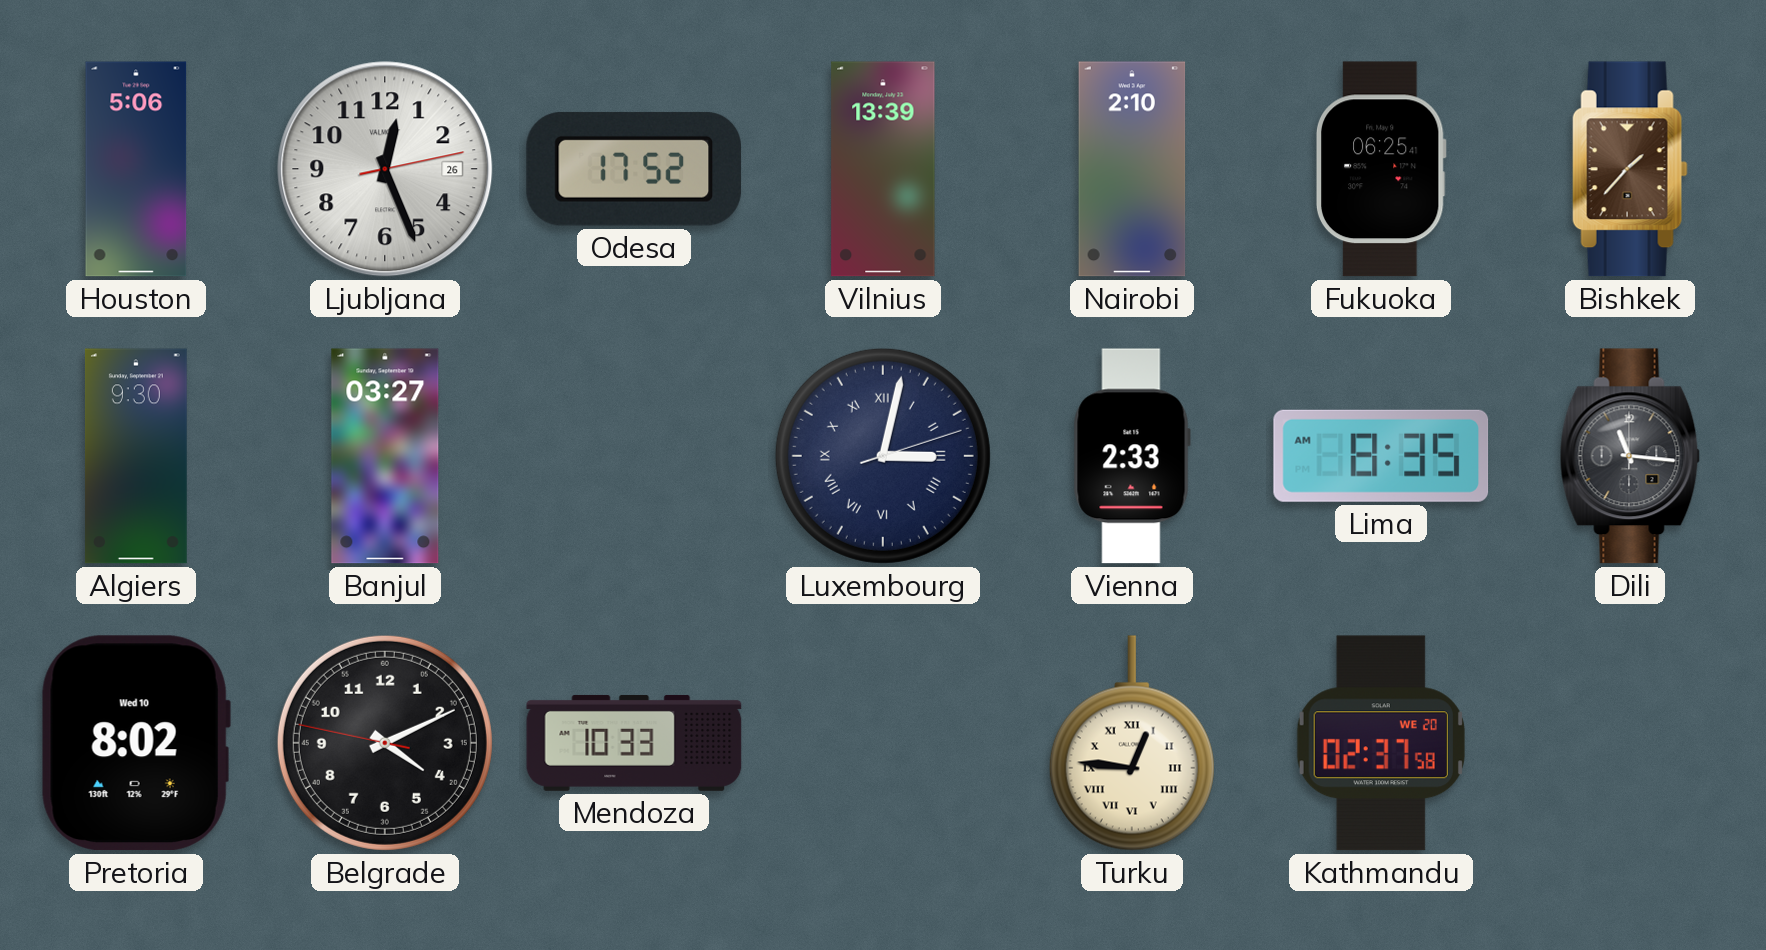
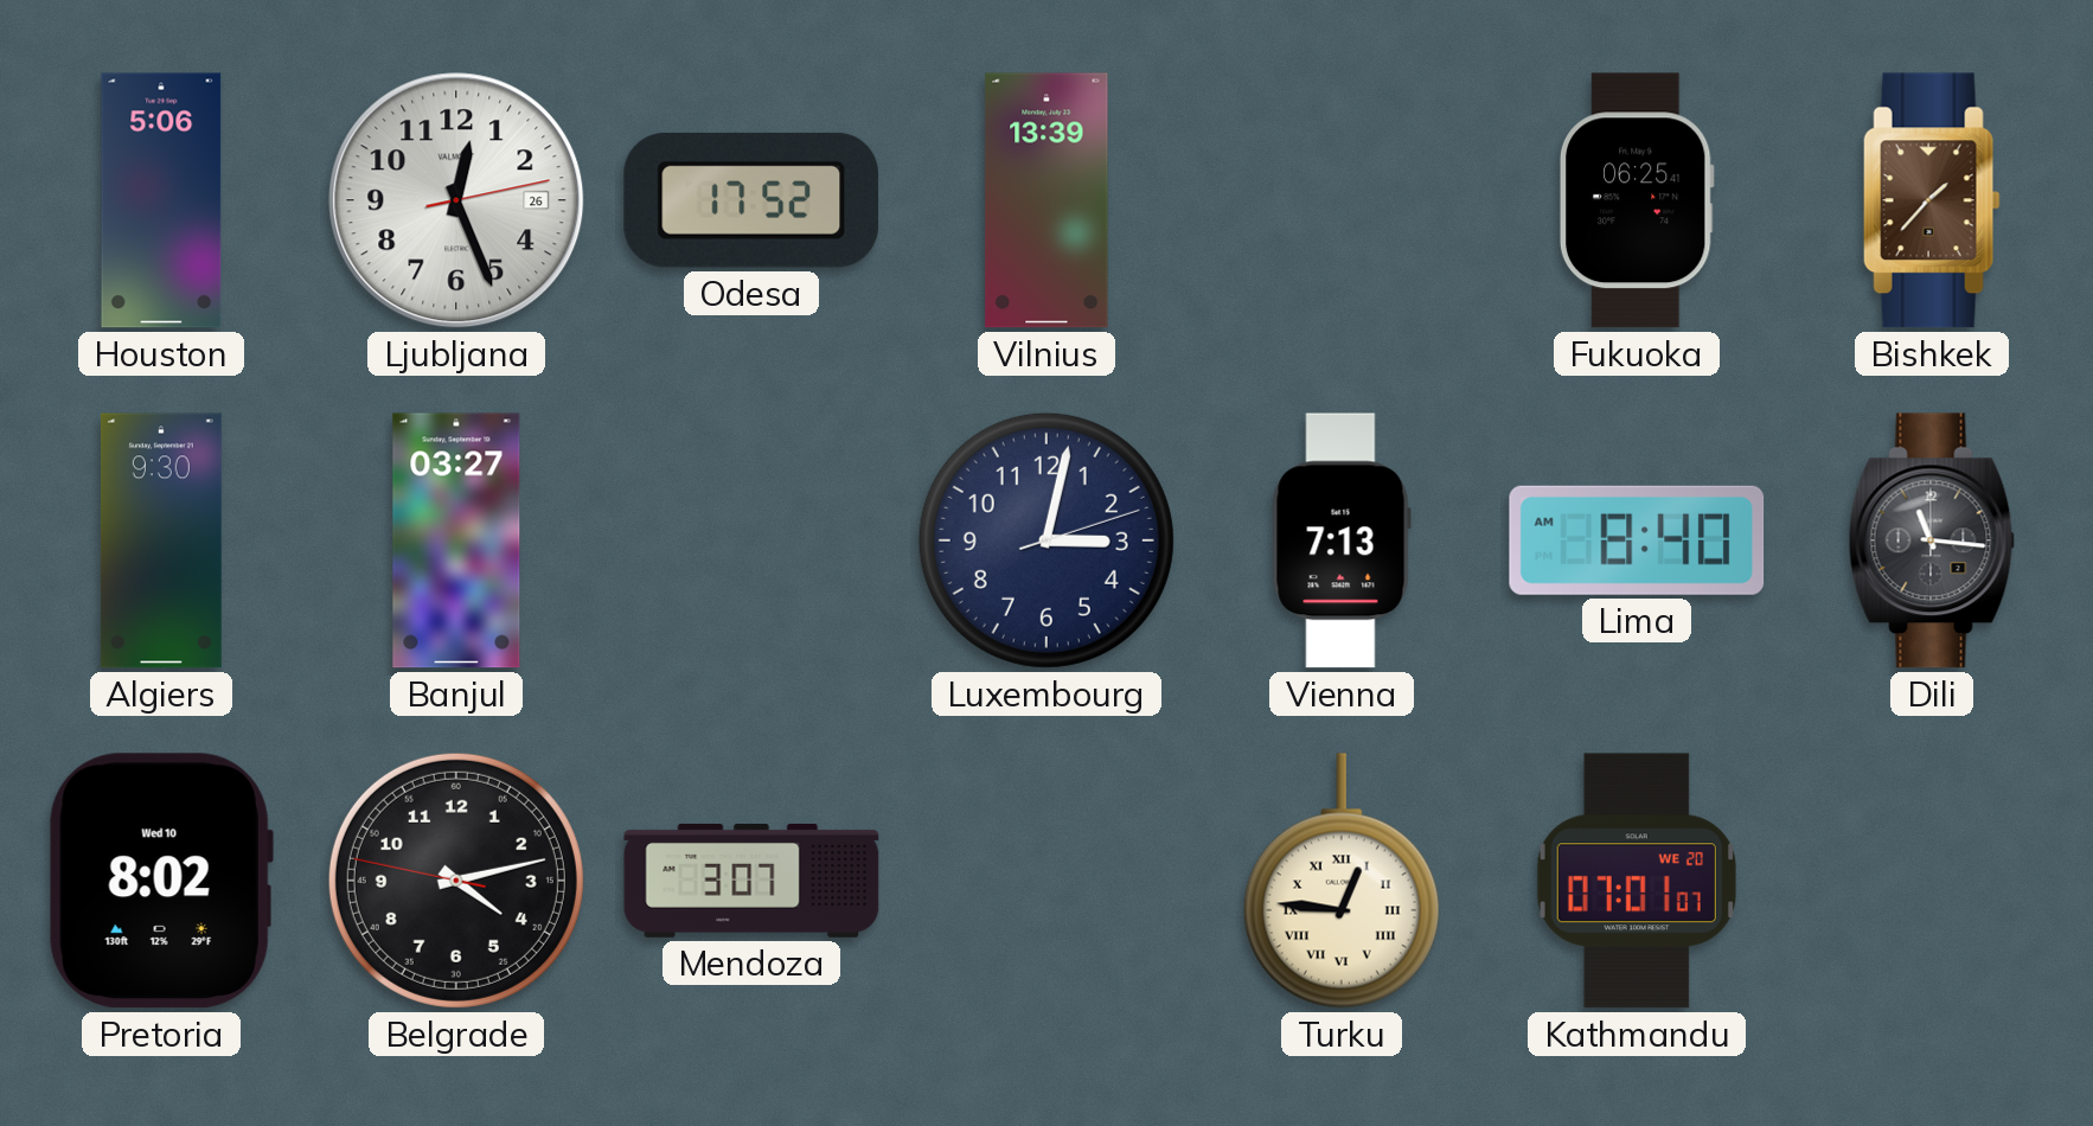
Nairobi: 2:10 -> none
Luxembourg numerals: Roman -> Arabic
Vienna: 2:33 -> 7:13
Lima: 8:35 -> 8:40
Belgrade: 4:10 -> 4:12
Mendoza: 10:33 -> 3:07
Kathmandu: 02:37 -> 07:01
